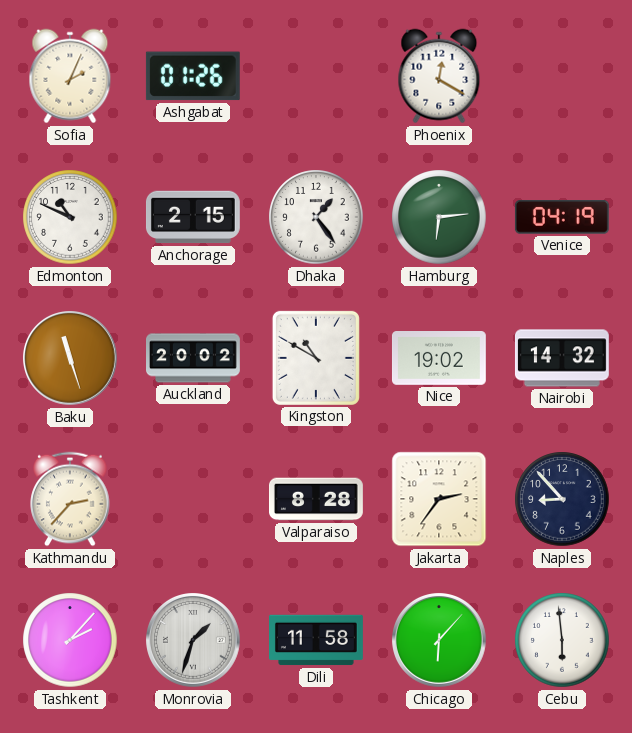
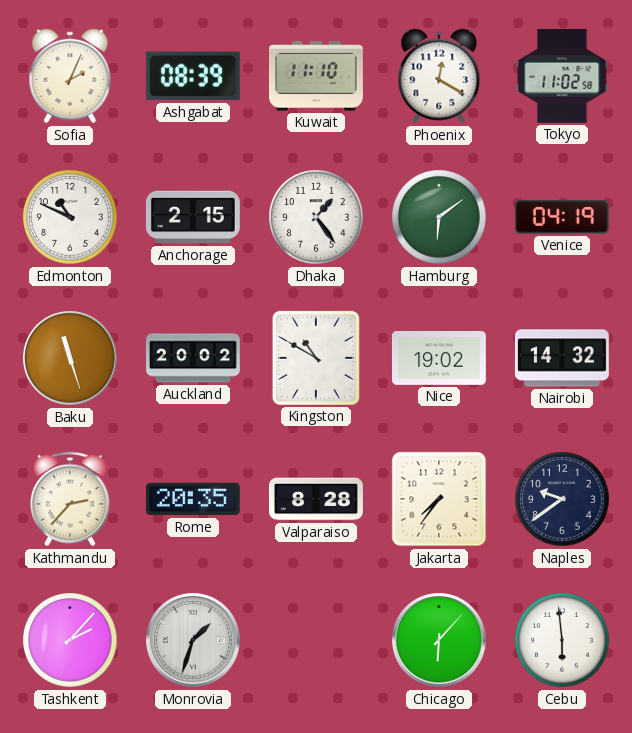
Ashgabat: 01:26 -> 08:39
Kuwait: none -> 11:10
Tokyo: none -> 11:02
Hamburg: 6:14 -> 6:09
Rome: none -> 20:35
Jakarta: 2:36 -> 7:36
Naples: 8:53 -> 9:39
Dili: 11:58 -> none
